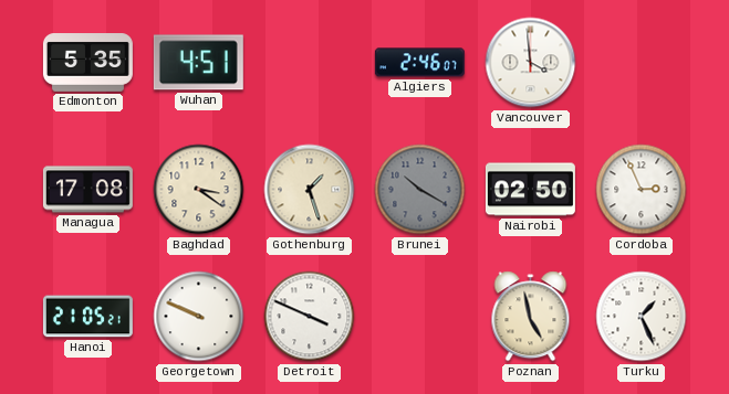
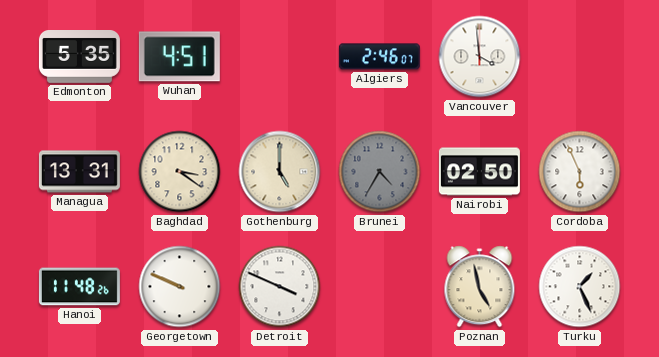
Managua: 17:08 -> 13:31
Gothenburg: 1:27 -> 5:00
Brunei: 10:20 -> 4:35
Cordoba: 2:56 -> 5:56
Hanoi: 21:05 -> 11:48
